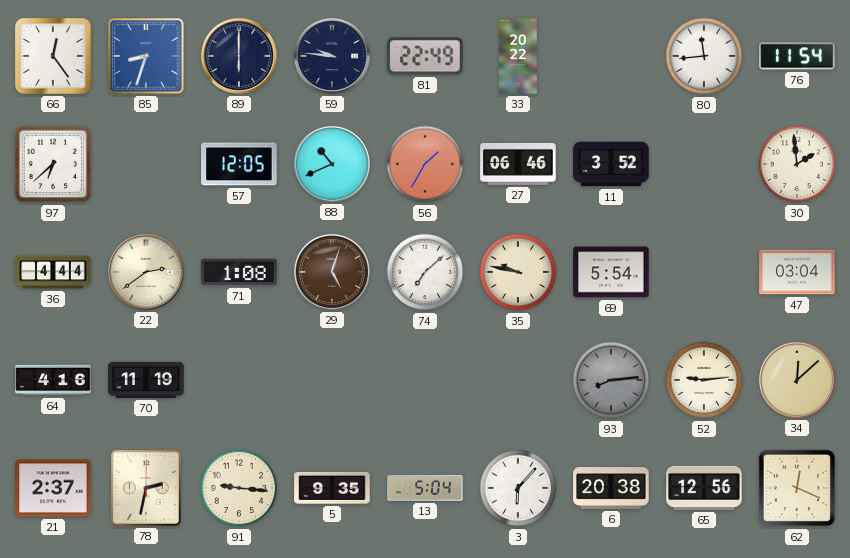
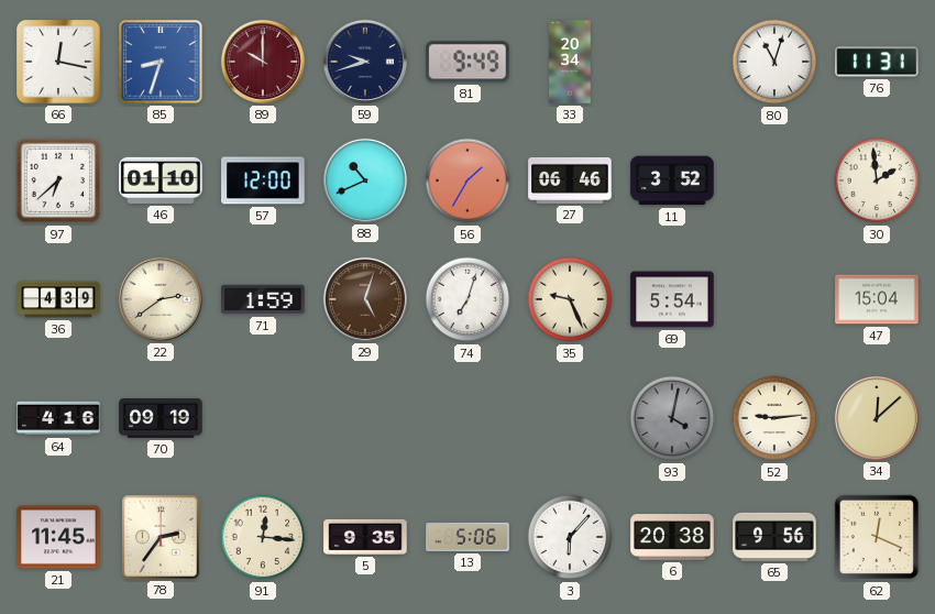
66: 12:24 -> 12:17
89: 6:00 -> 10:00
89 dial: navy -> burgundy
59: 9:46 -> 9:42
81: 22:49 -> 9:49
33: 20:22 -> 20:34
80: 11:44 -> 11:03
76: 11:54 -> 11:31
46: none -> 01:10
57: 12:05 -> 12:00
36: 4:44 -> 4:39
71: 1:08 -> 1:59
74: 7:08 -> 7:03
35: 9:47 -> 9:26
47: 03:04 -> 15:04
70: 11:19 -> 09:19
93: 8:14 -> 4:02
21: 2:37 -> 11:45
78: 2:32 -> 2:36
91: 9:16 -> 12:16
13: 5:04 -> 5:06
65: 12:56 -> 9:56
